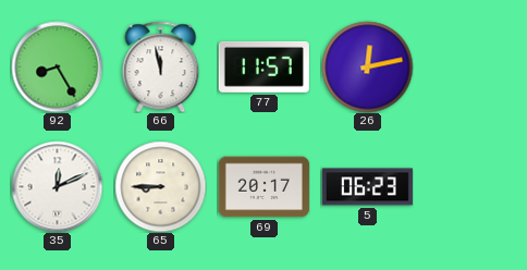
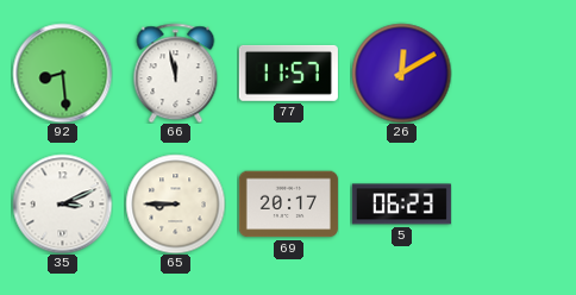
92: 8:25 -> 8:29
26: 12:13 -> 12:10
35: 12:11 -> 3:11
